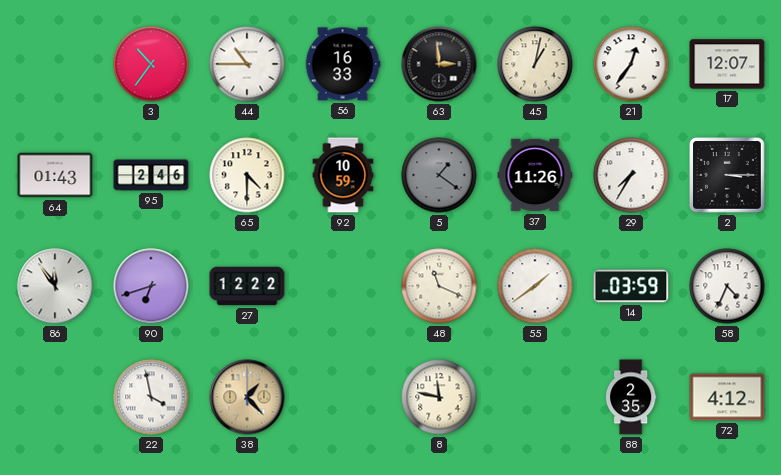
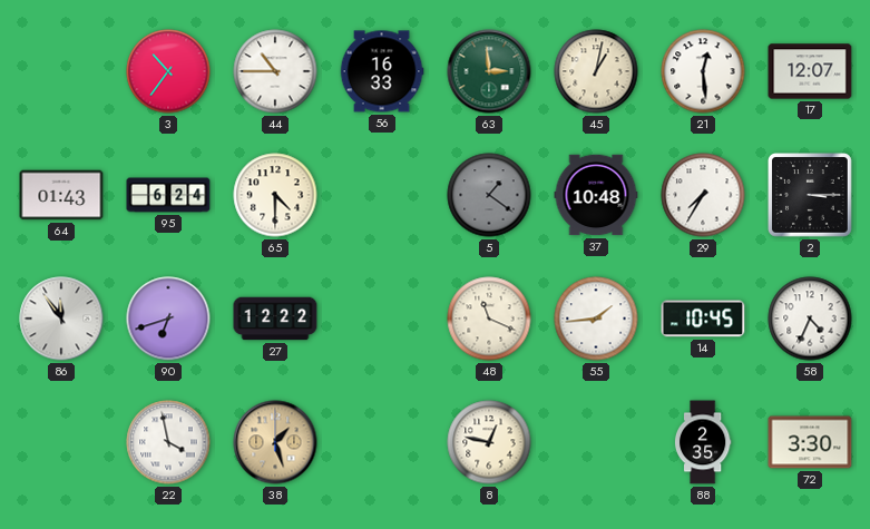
63 dial: black -> green
21: 12:36 -> 12:29
95: 2:46 -> 6:24
92: 10:59 -> none
37: 11:26 -> 10:48
55: 1:39 -> 1:44
14: 03:59 -> 10:45
38: 1:23 -> 1:27
8: 11:47 -> 12:47
72: 4:12 -> 3:30
